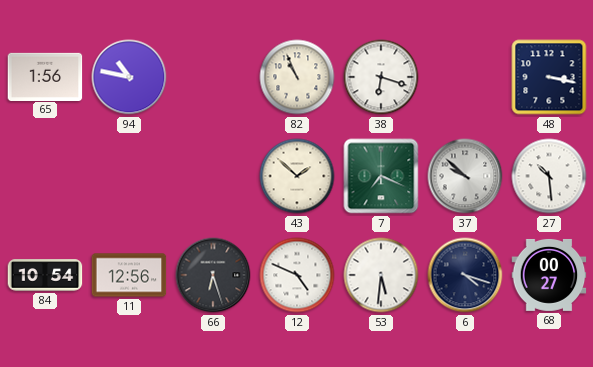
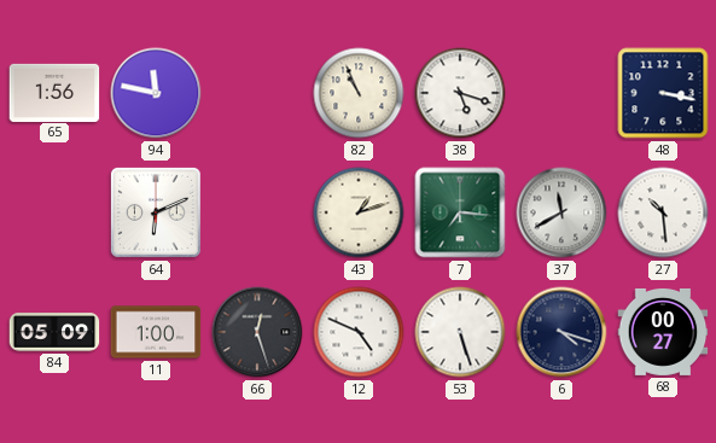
94: 10:47 -> 11:47
38: 6:18 -> 5:18
64: none -> 6:11
43: 1:52 -> 1:12
7: 7:19 -> 7:16
37: 9:52 -> 11:40
84: 10:54 -> 05:09
11: 12:56 -> 1:00
66: 6:27 -> 12:27
53: 5:31 -> 5:27
